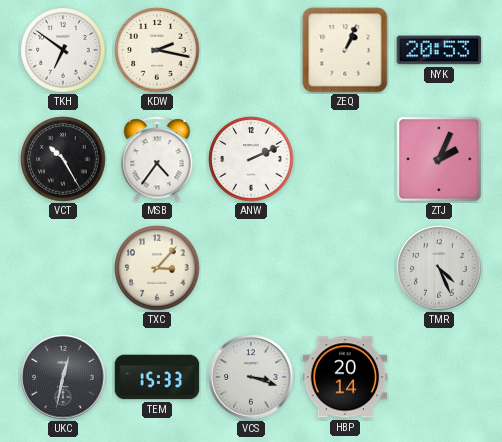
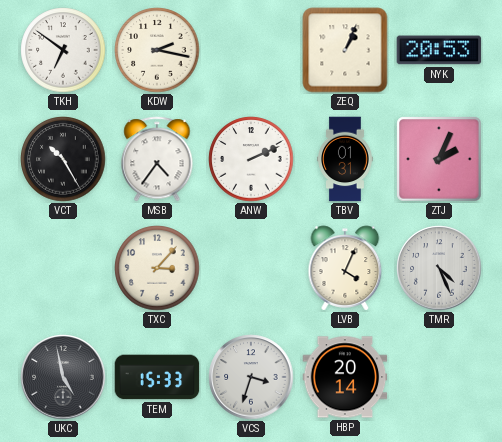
TBV: none -> 01:31
LVB: none -> 4:04
UKC: 12:32 -> 4:58
VCS: 3:18 -> 3:33
